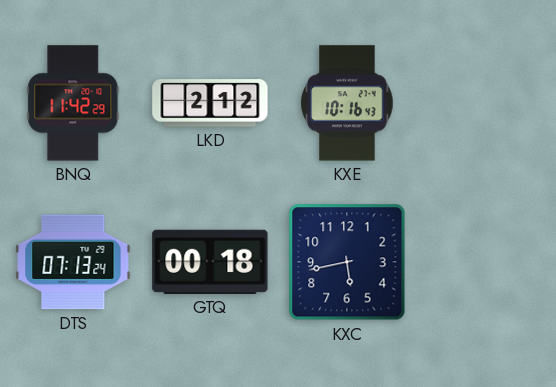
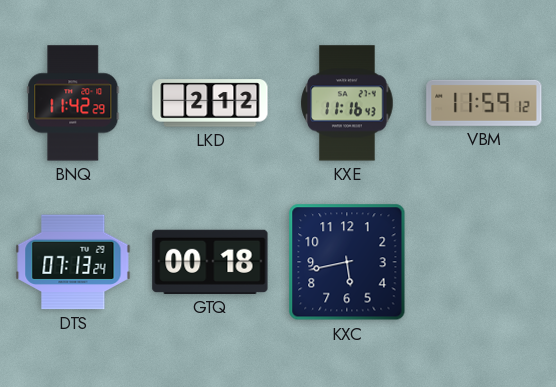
KXE: 10:16 -> 11:16
VBM: none -> 11:59
